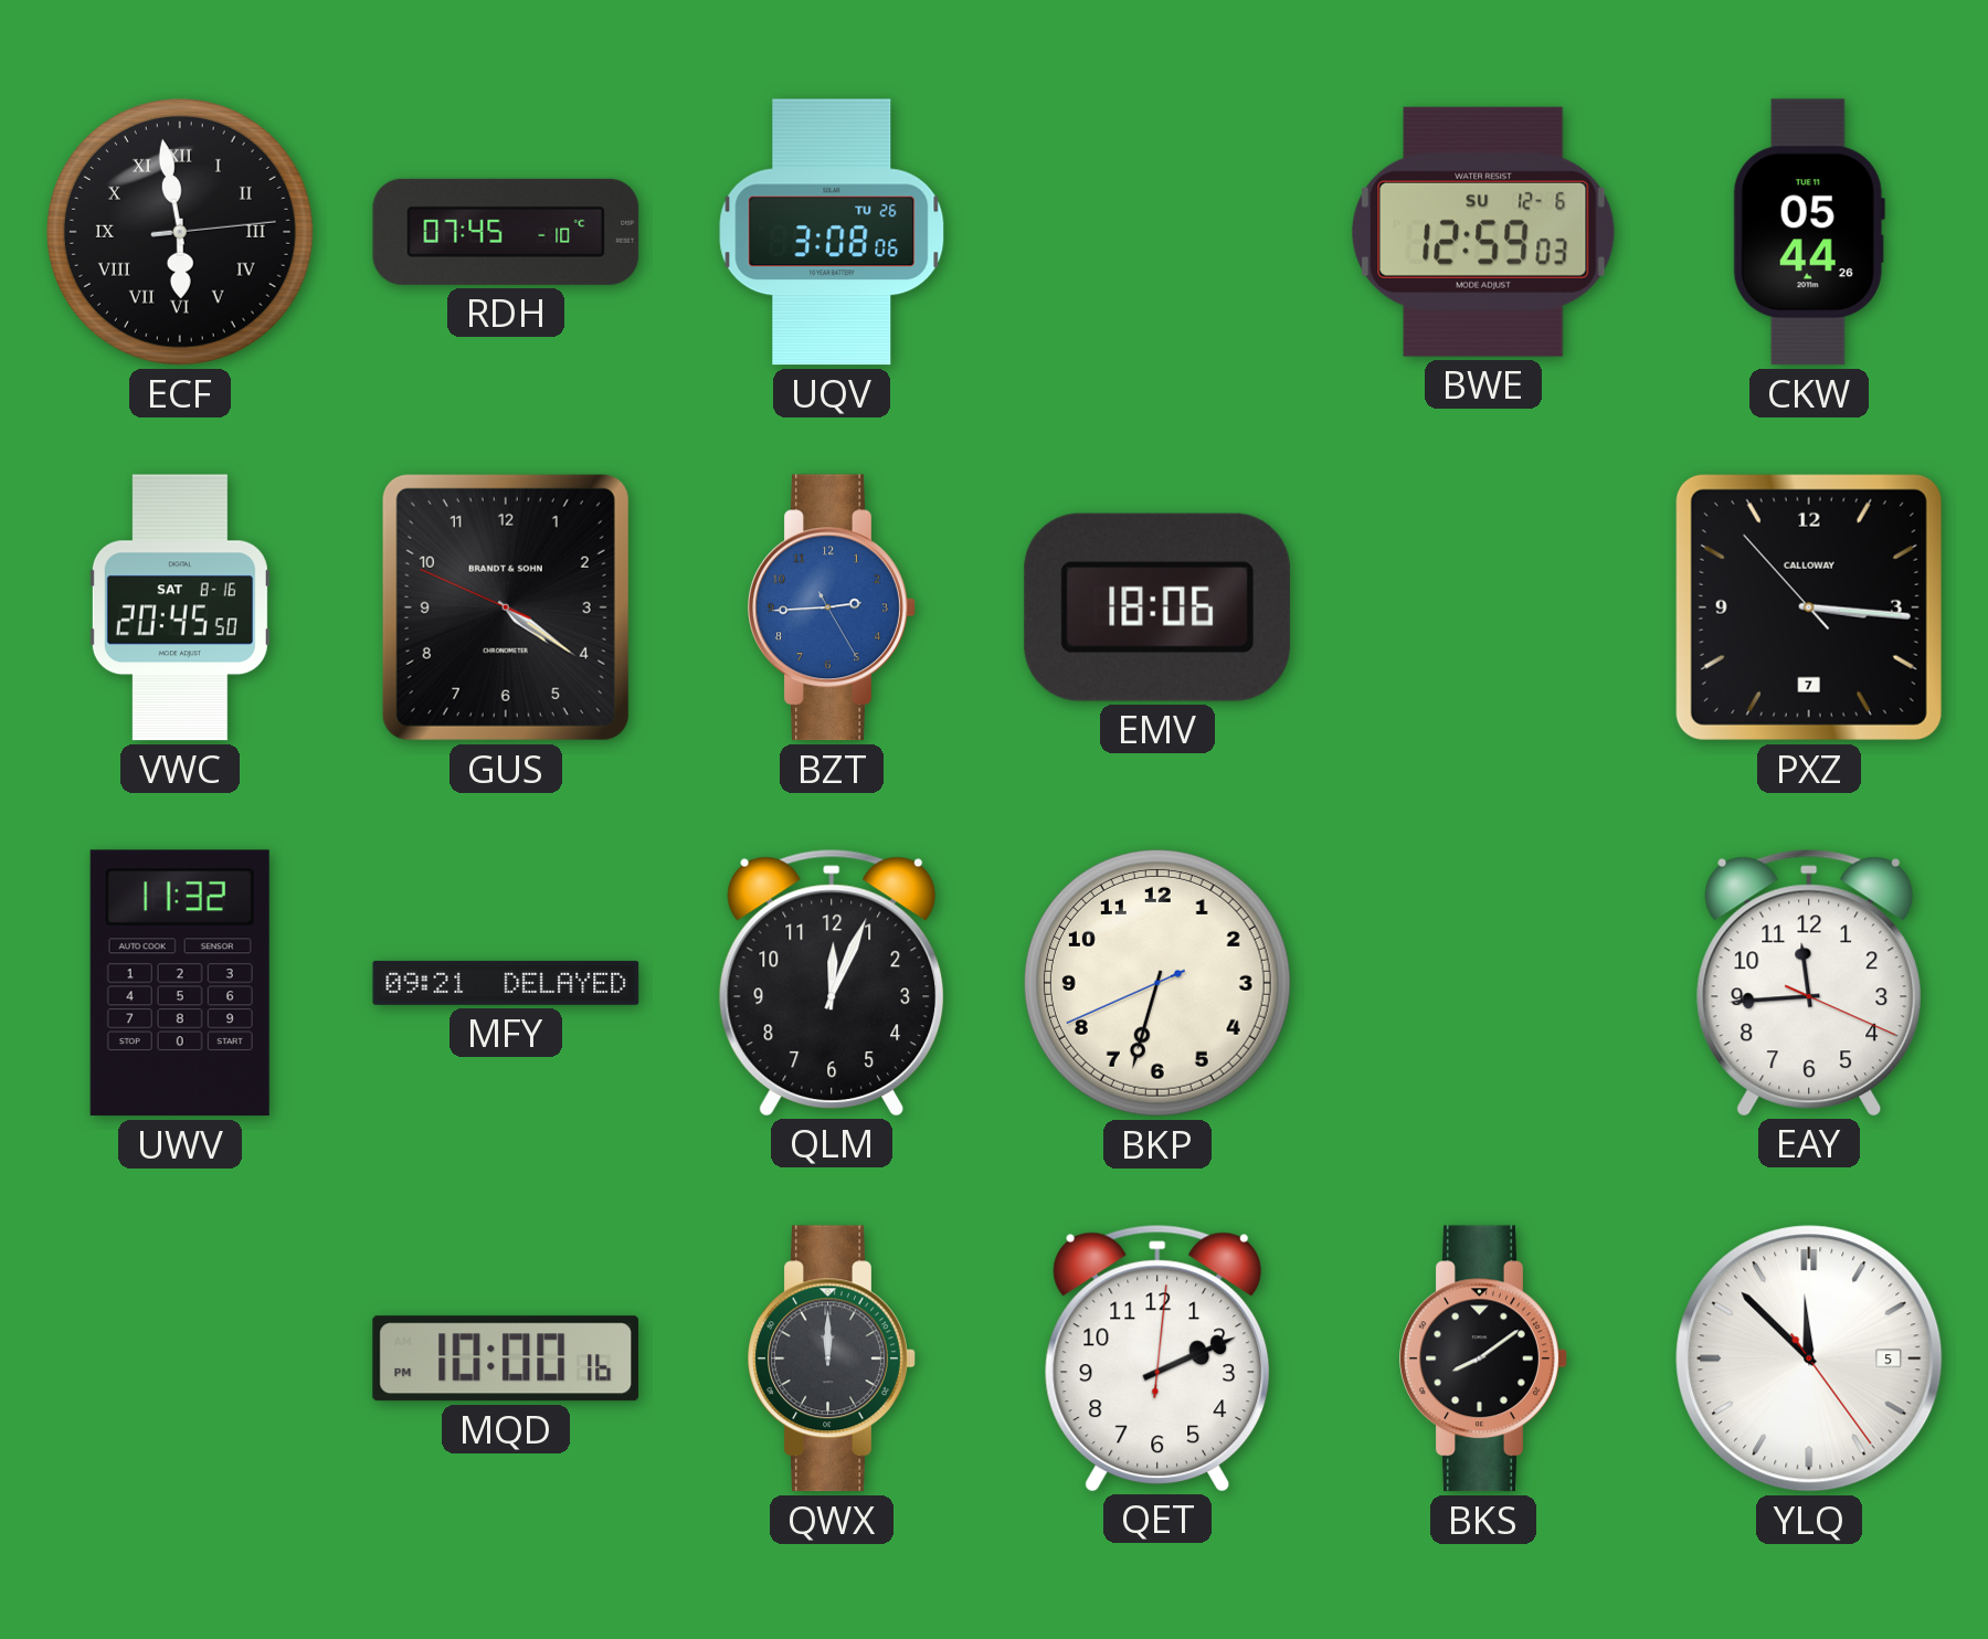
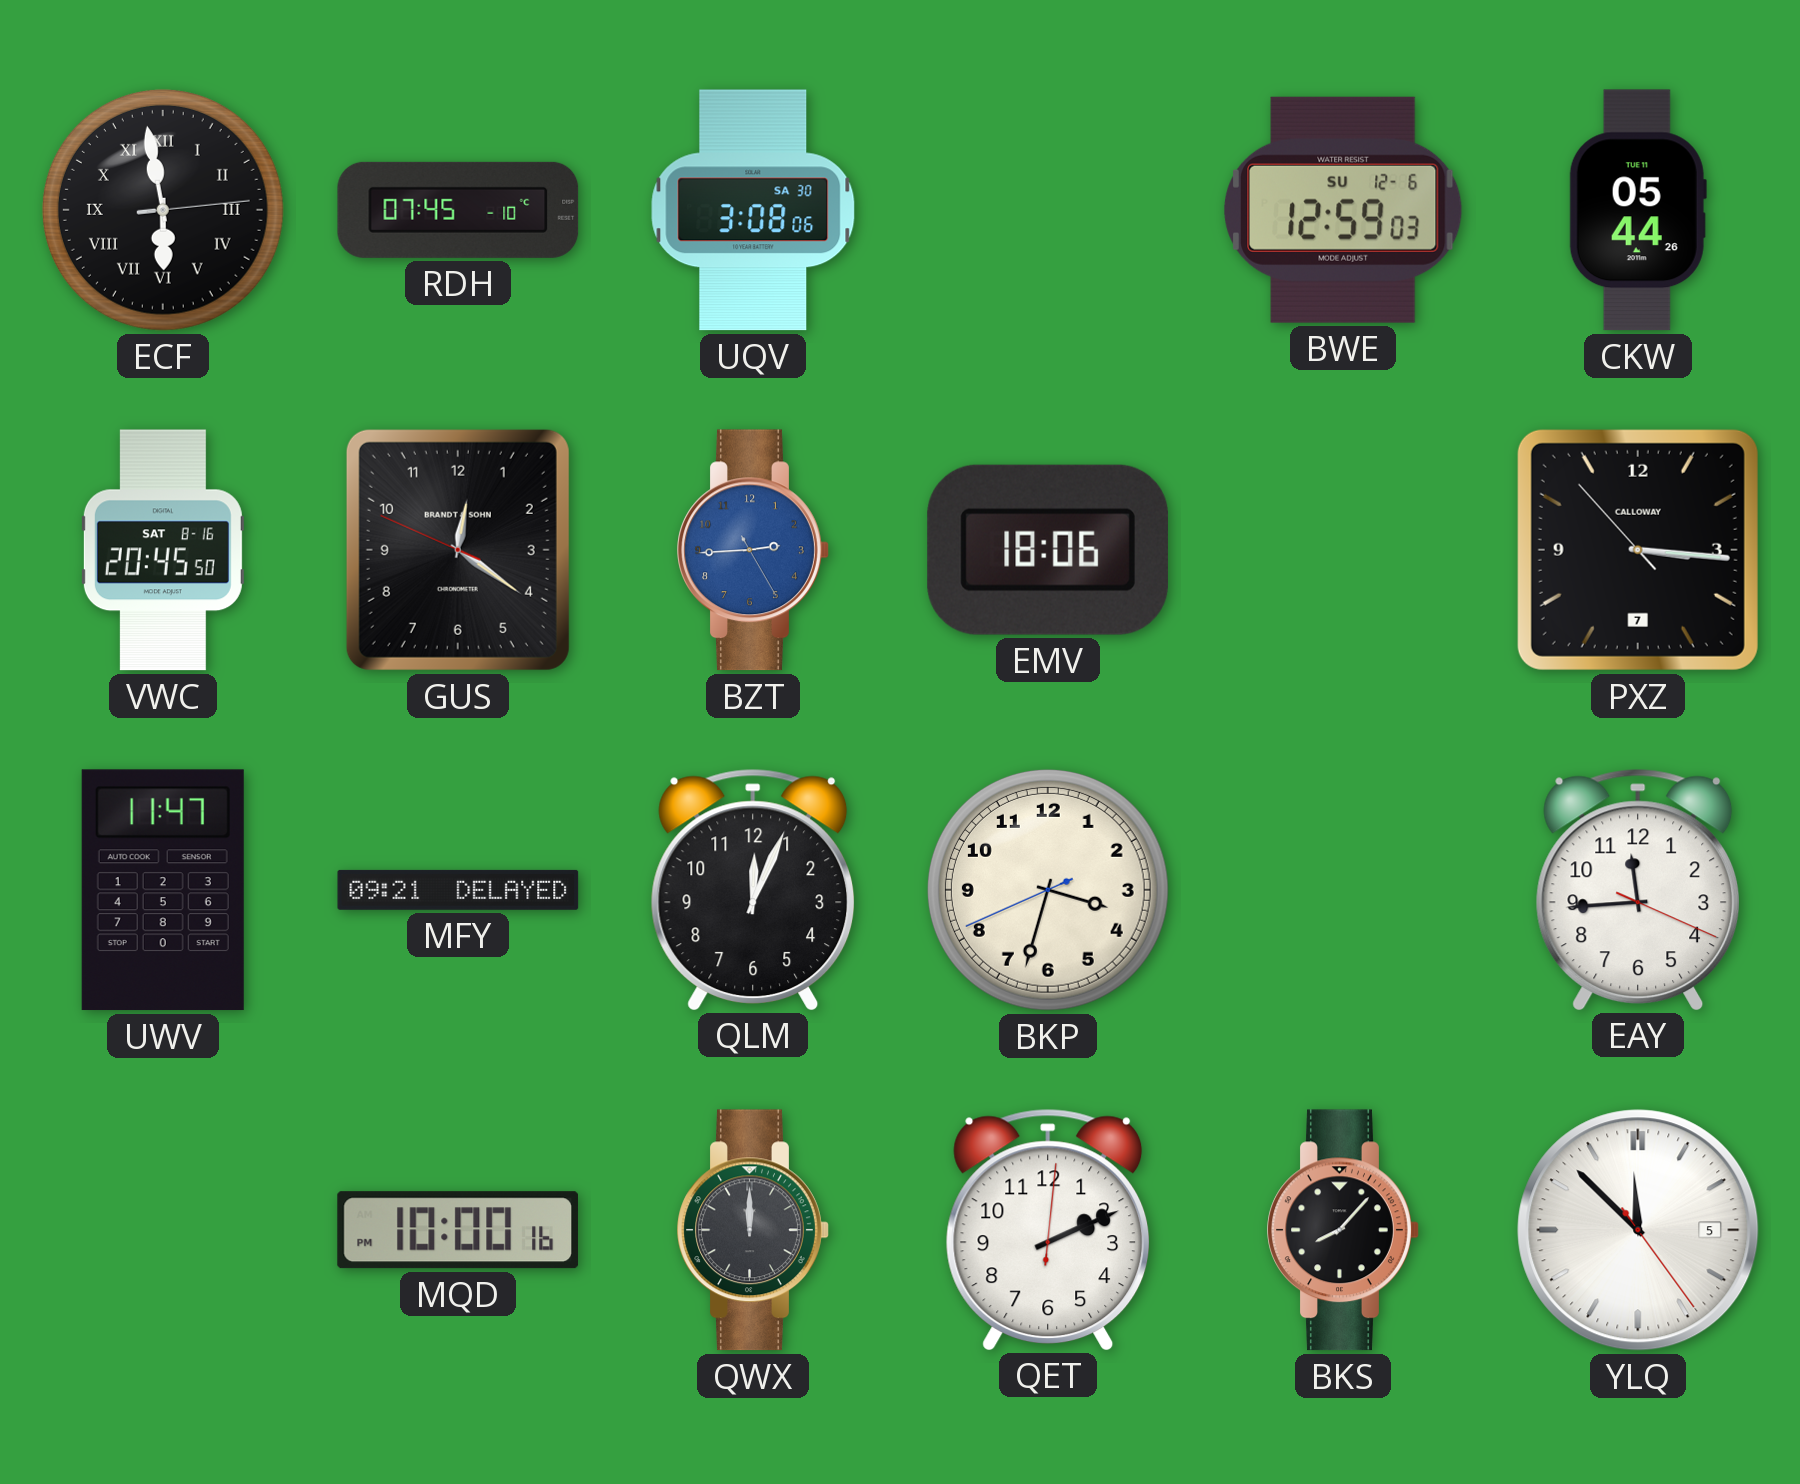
UQV date: TU 26 -> SA 30
GUS: 4:20 -> 12:20
UWV: 11:32 -> 11:47
BKP: 6:32 -> 3:32
BKS: 8:09 -> 8:07
